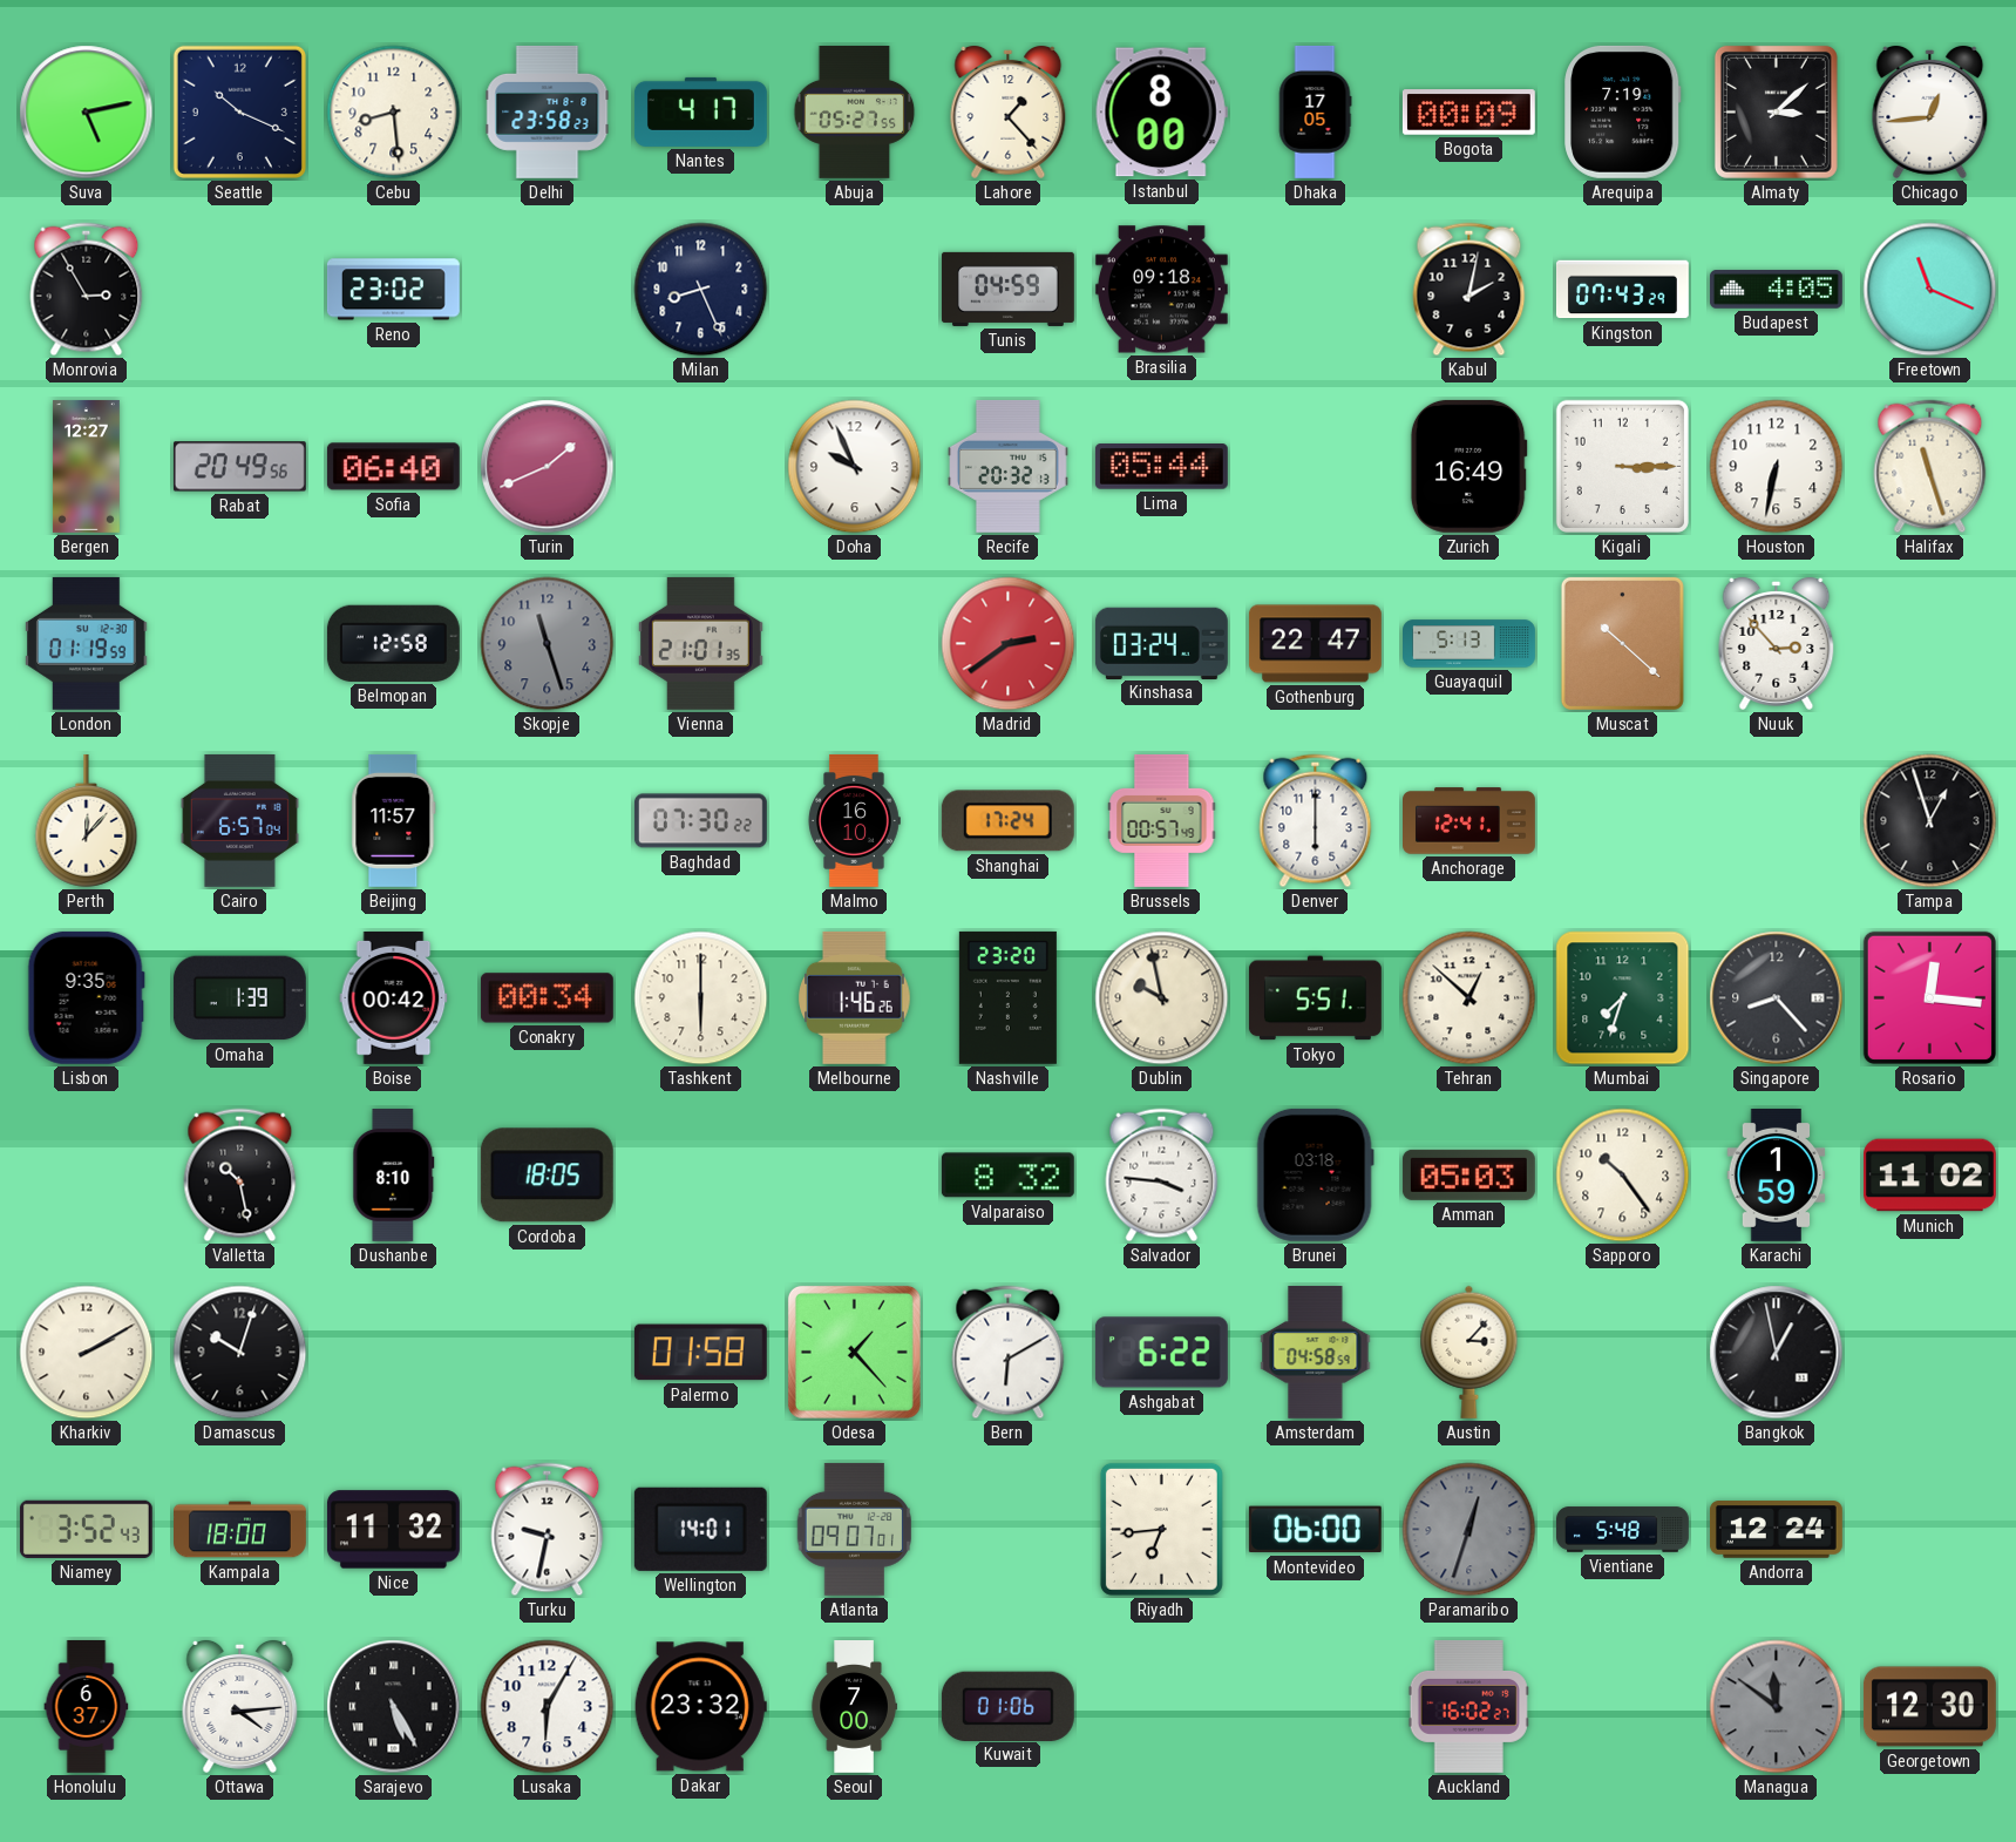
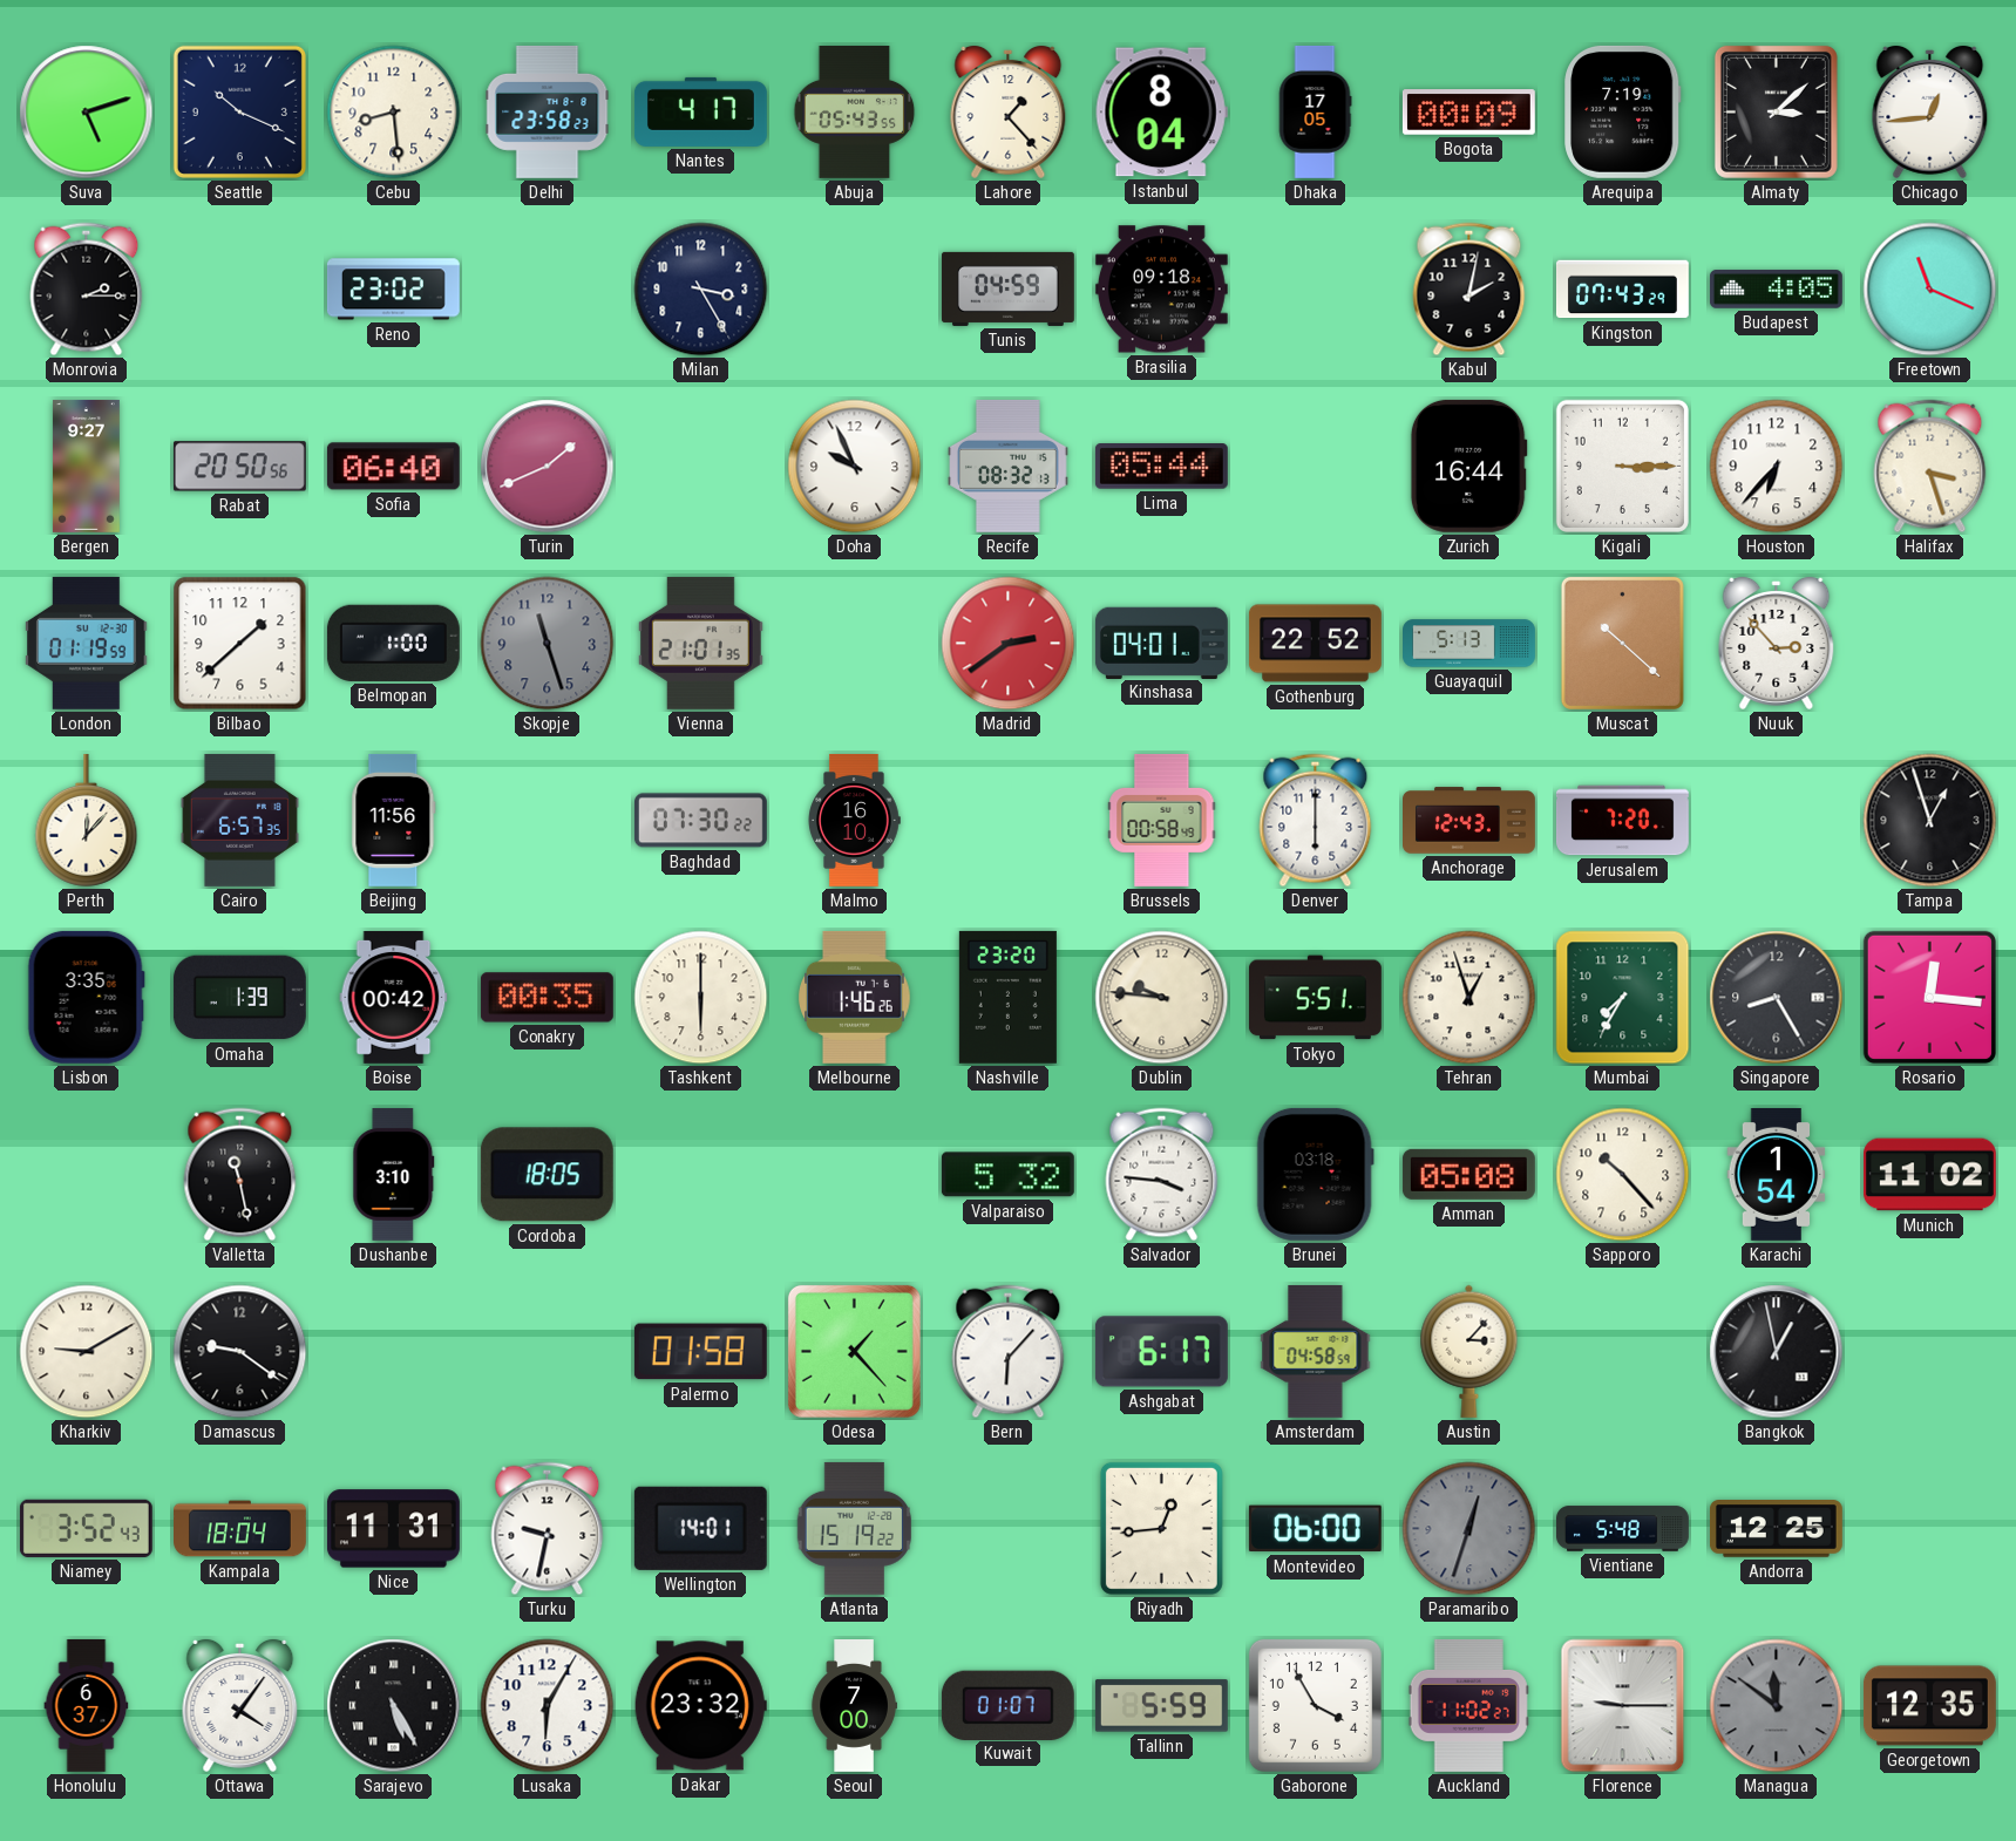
Suva: 5:13 -> 5:12
Abuja: 05:27 -> 05:43
Istanbul: 8:00 -> 8:04
Monrovia: 2:55 -> 2:15
Milan: 8:26 -> 3:25
Bergen: 12:27 -> 9:27
Rabat: 20:49 -> 20:50
Recife: 20:32 -> 08:32
Zurich: 16:49 -> 16:44
Houston: 6:32 -> 6:37
Halifax: 11:27 -> 3:27
Bilbao: none -> 1:38
Belmopan: 12:58 -> 1:00
Kinshasa: 03:24 -> 04:01
Gothenburg: 22:47 -> 22:52
Cairo: 6:57:04 -> 6:57:35
Beijing: 11:57 -> 11:56
Shanghai: 17:24 -> none
Brussels: 00:57 -> 00:58
Anchorage: 12:41 -> 12:43
Jerusalem: none -> 7:20
Lisbon: 9:35 -> 3:35
Conakry: 00:34 -> 00:35
Dublin: 9:58 -> 9:46
Tehran: 12:52 -> 12:57
Mumbai: 7:33 -> 7:35
Singapore: 8:23 -> 8:25
Valletta: 10:28 -> 11:28
Dushanbe: 8:10 -> 3:10
Valparaiso: 8:32 -> 5:32
Amman: 05:03 -> 05:08
Sapporo: 10:24 -> 10:23
Karachi: 1:59 -> 1:54
Kharkiv: 2:10 -> 9:10
Damascus: 10:03 -> 9:21
Bern: 6:10 -> 6:07
Ashgabat: 6:22 -> 6:17
Kampala: 18:00 -> 18:04
Nice: 11:32 -> 11:31
Atlanta: 09:07 -> 15:19
Riyadh: 6:44 -> 12:44
Andorra: 12:24 -> 12:25
Ottawa: 4:14 -> 4:06
Kuwait: 01:06 -> 01:07
Tallinn: none -> 5:59
Gaborone: none -> 3:55
Auckland: 16:02 -> 11:02
Florence: none -> 9:15
Georgetown: 12:30 -> 12:35
